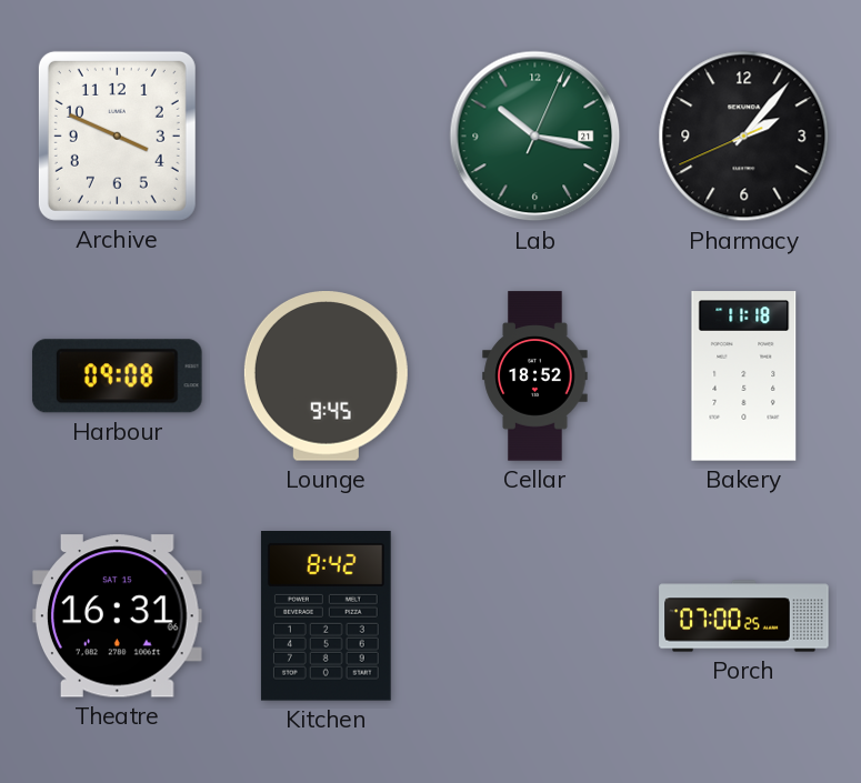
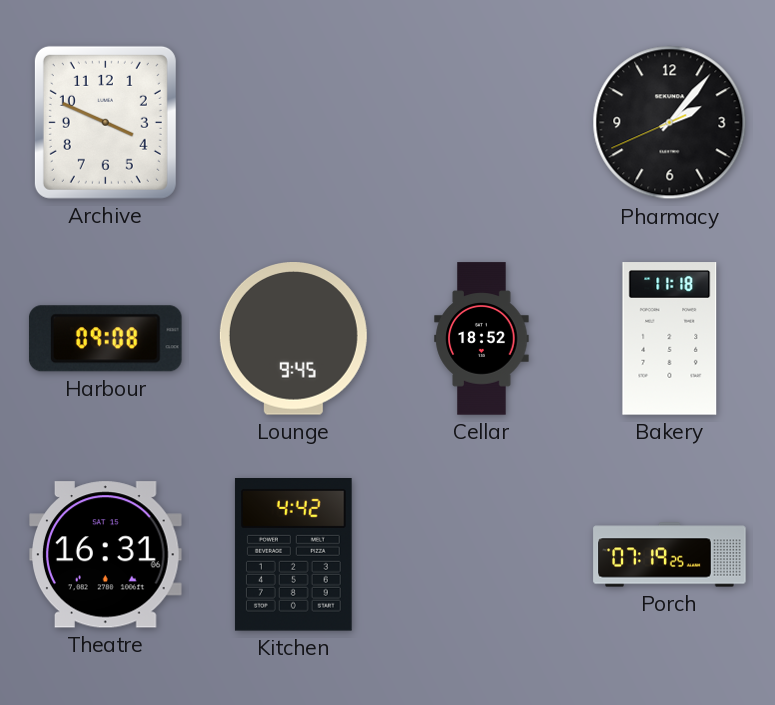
Lab: 10:17 -> none
Kitchen: 8:42 -> 4:42
Porch: 07:00 -> 07:19
